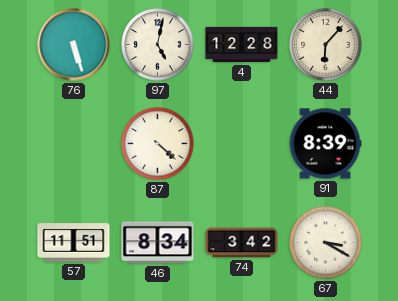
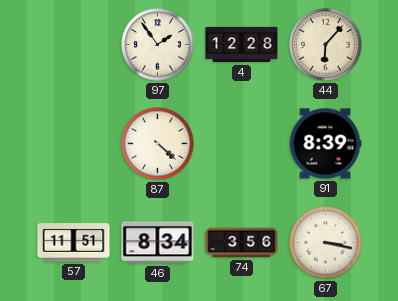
76: 5:27 -> none
97: 5:02 -> 1:54
74: 3:42 -> 3:56
67: 3:20 -> 3:17
